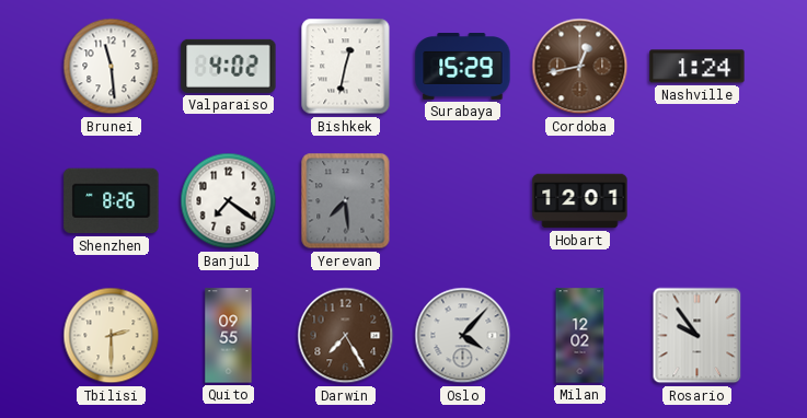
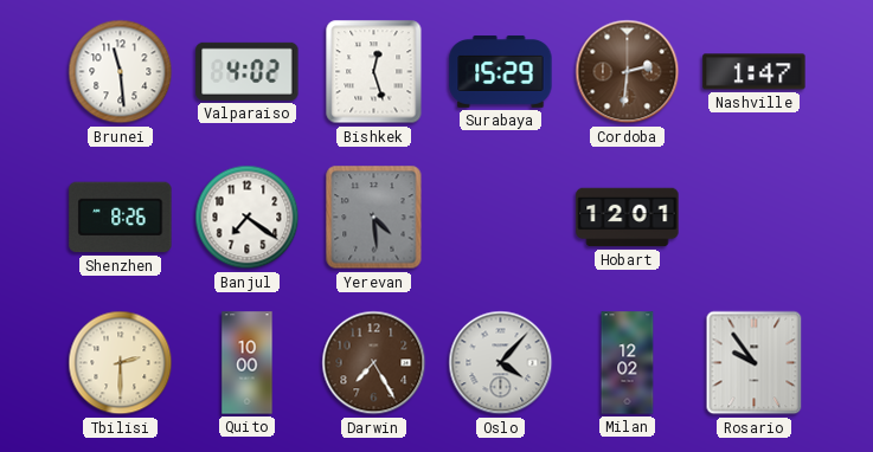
Bishkek: 12:32 -> 12:27
Cordoba: 12:43 -> 2:31
Nashville: 1:24 -> 1:47
Yerevan: 7:29 -> 4:29
Quito: 09:55 -> 10:00
